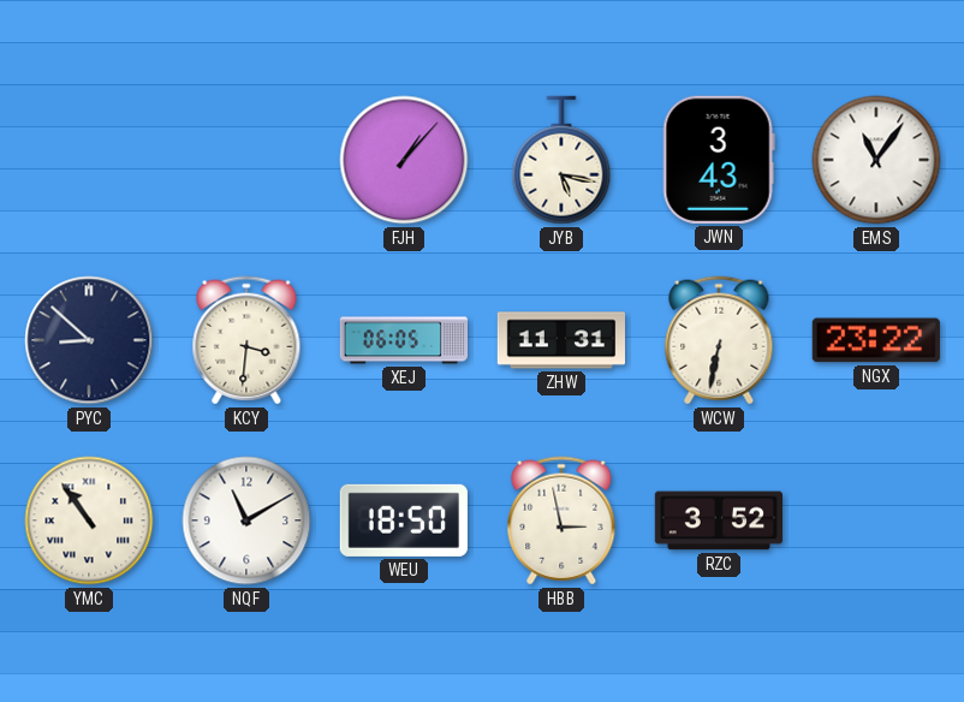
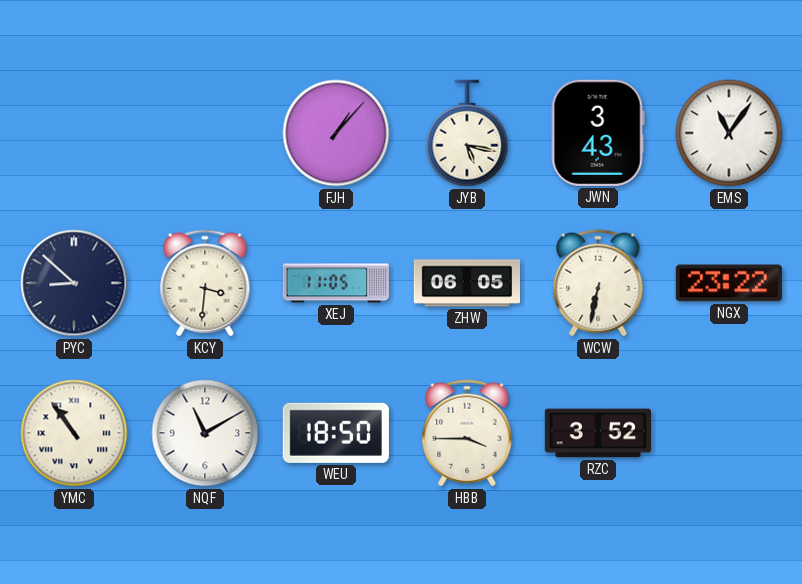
XEJ: 06:05 -> 11:05
ZHW: 11:31 -> 06:05
HBB: 2:58 -> 3:45
